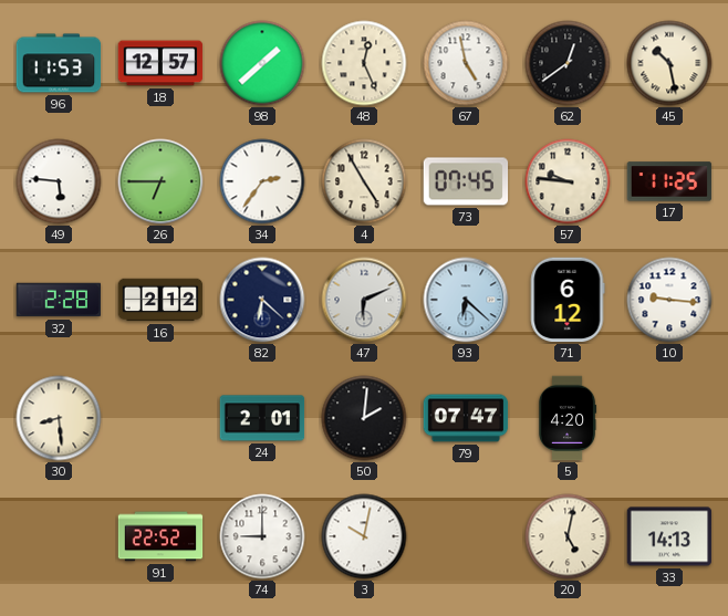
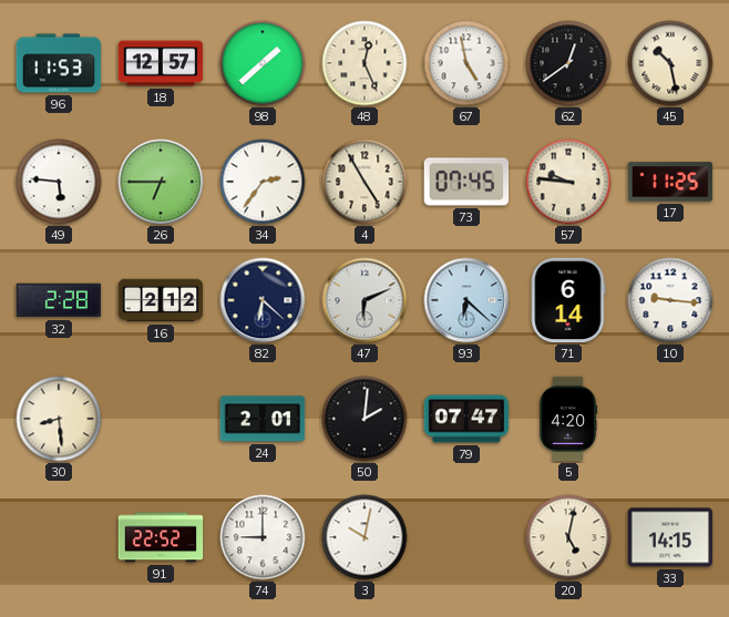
71: 6:12 -> 6:14
33: 14:13 -> 14:15
